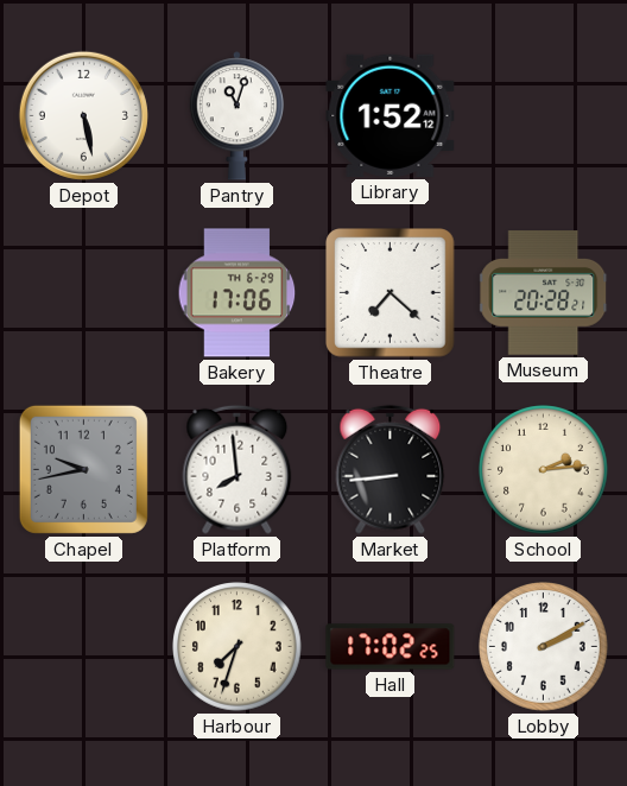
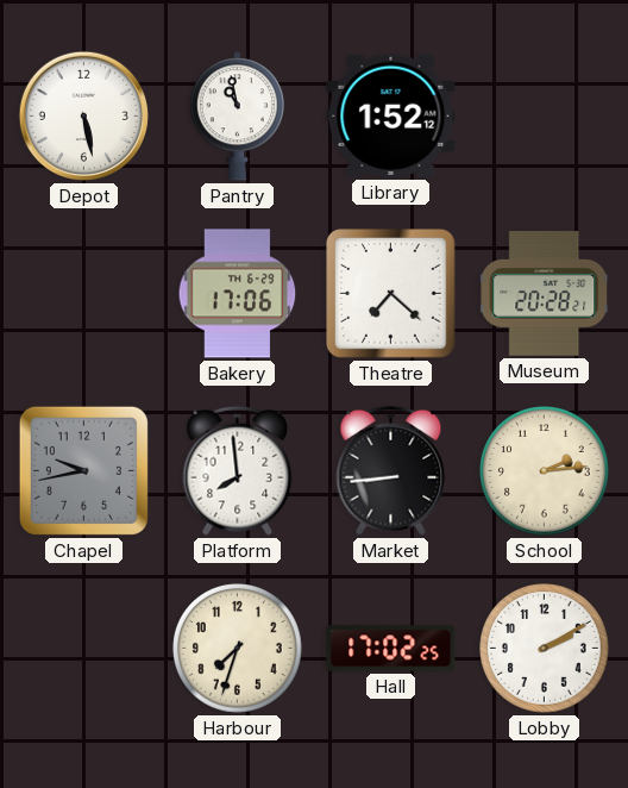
Pantry: 11:03 -> 10:58
